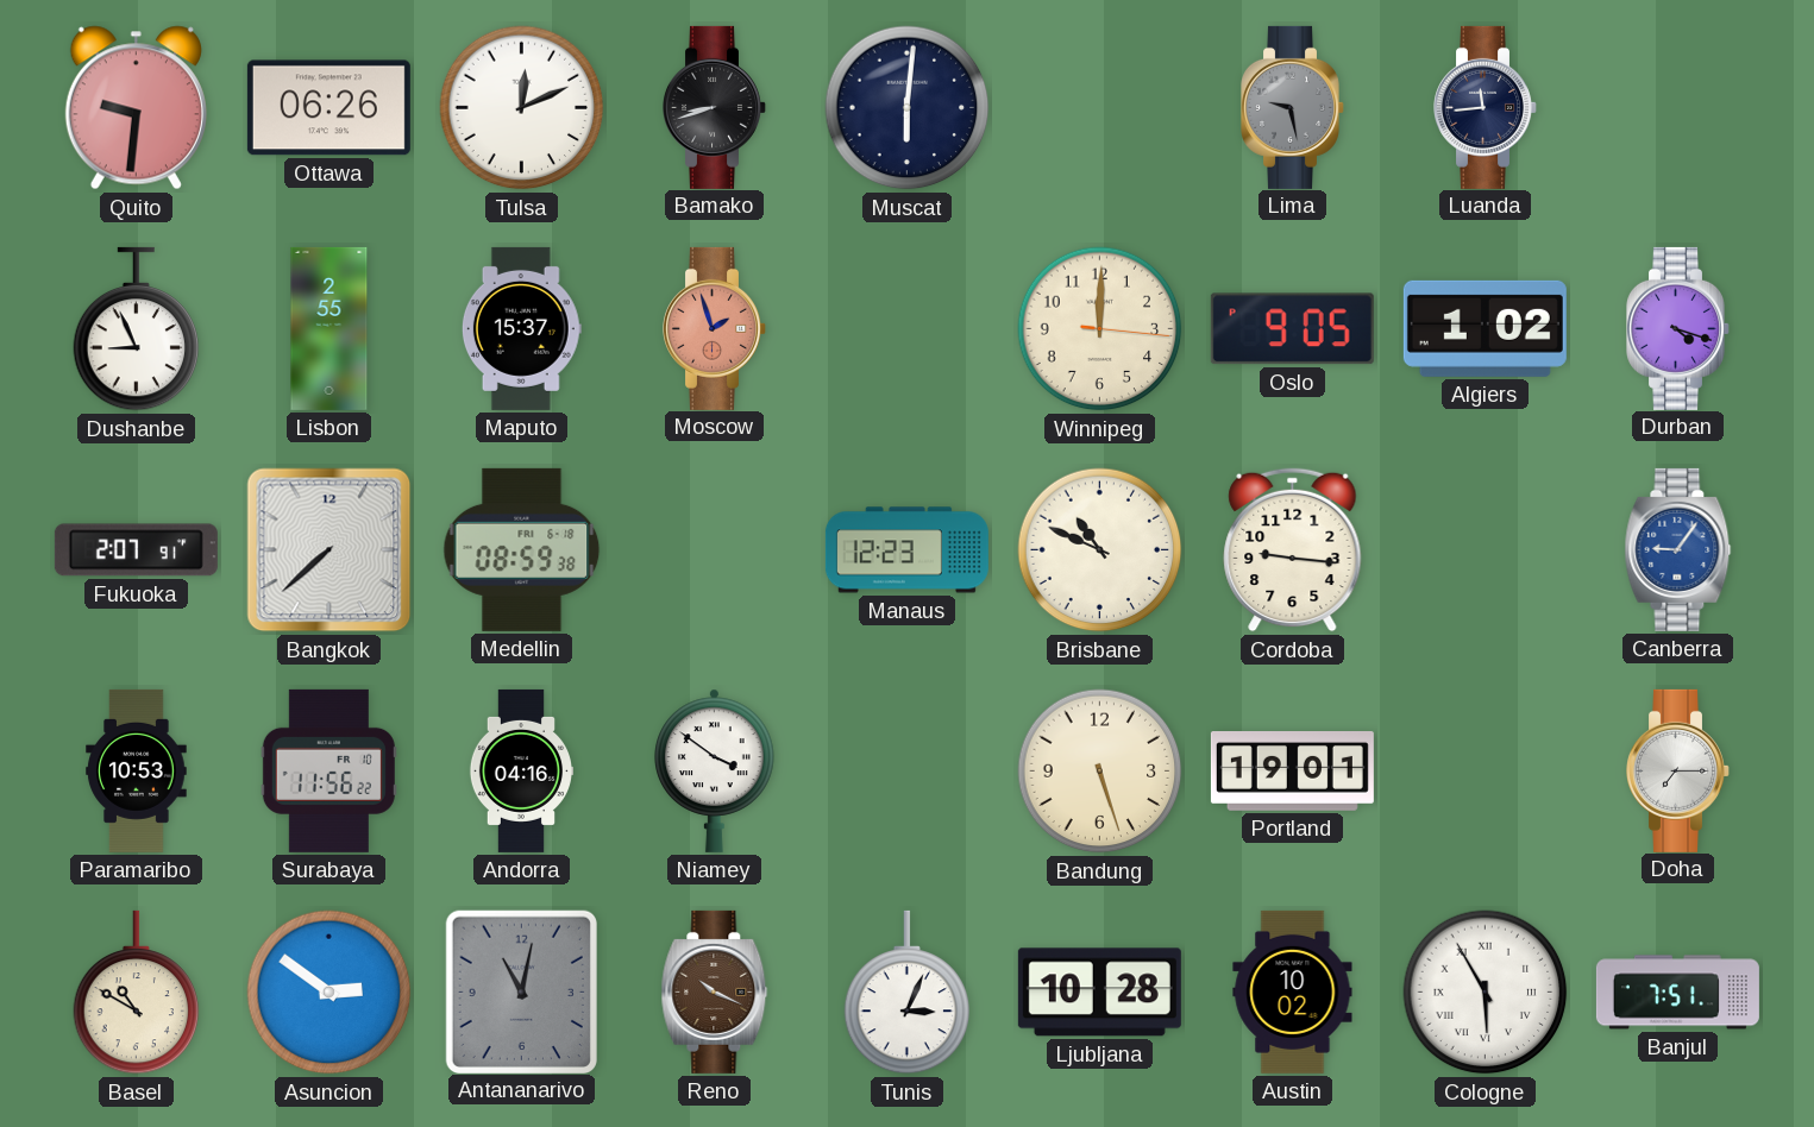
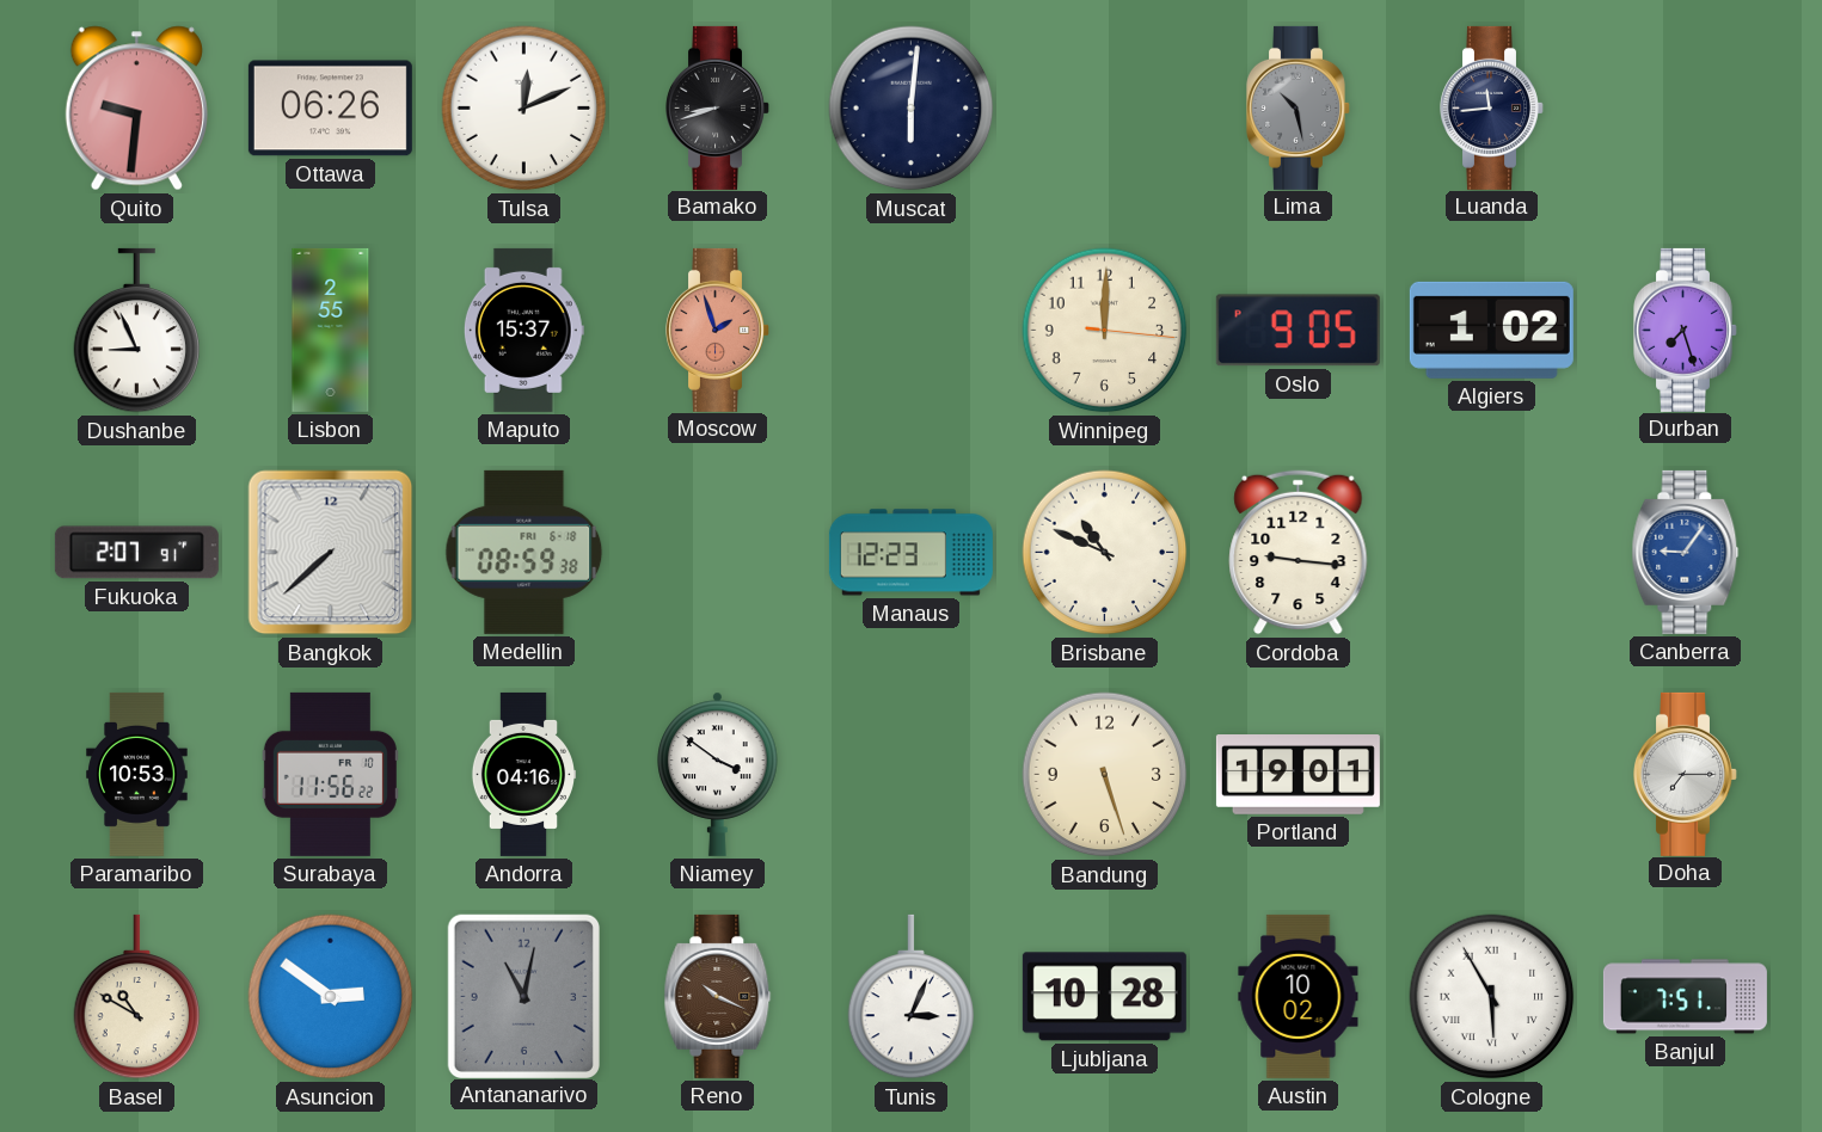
Lima: 9:28 -> 10:28
Durban: 4:18 -> 7:27
